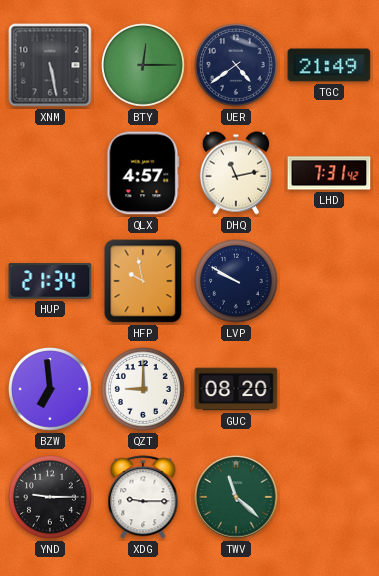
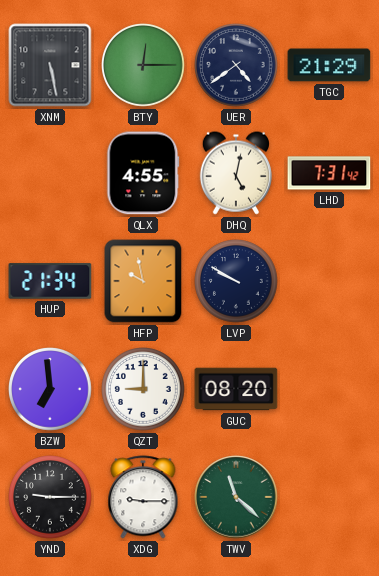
TGC: 21:49 -> 21:29
QLX: 4:57 -> 4:55
DHQ: 11:13 -> 5:02
